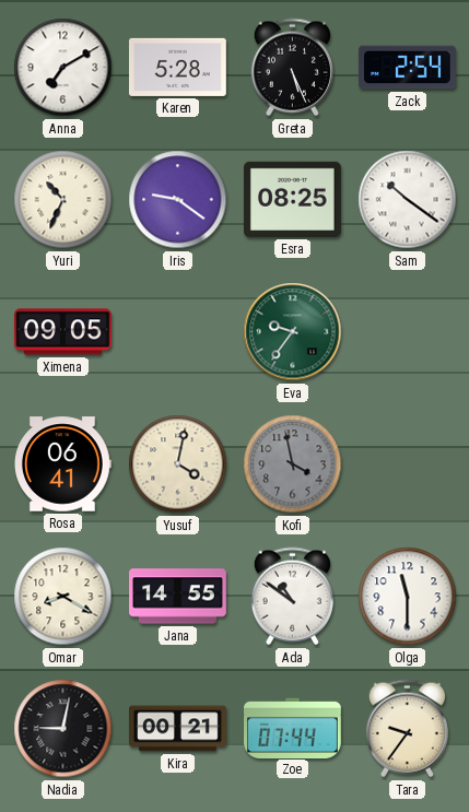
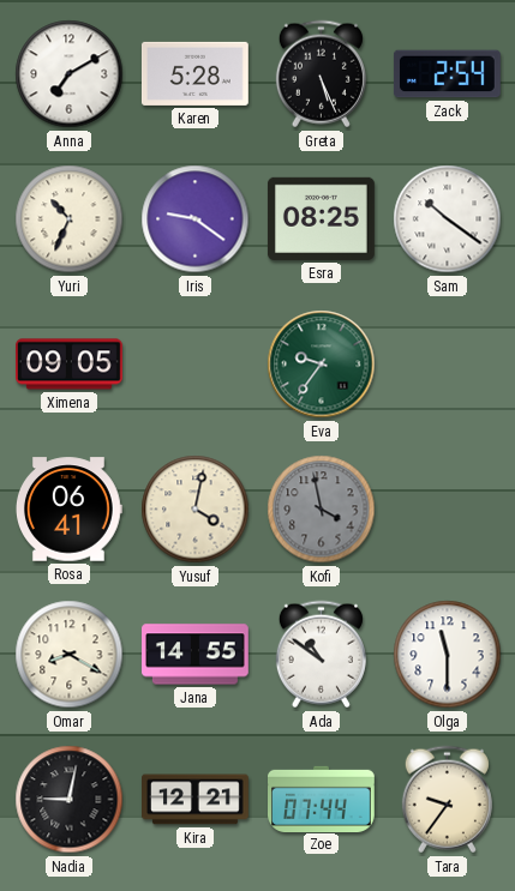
Kira: 00:21 -> 12:21
